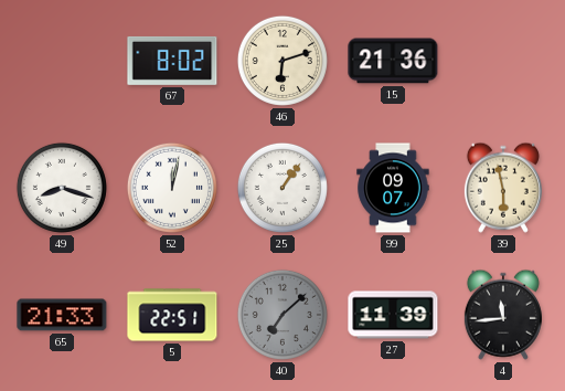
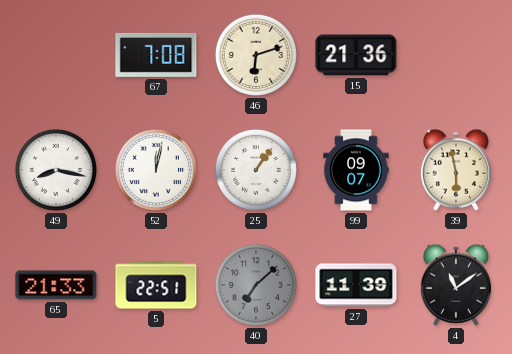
67: 8:02 -> 7:08
49: 8:18 -> 8:17
4: 11:44 -> 11:09
